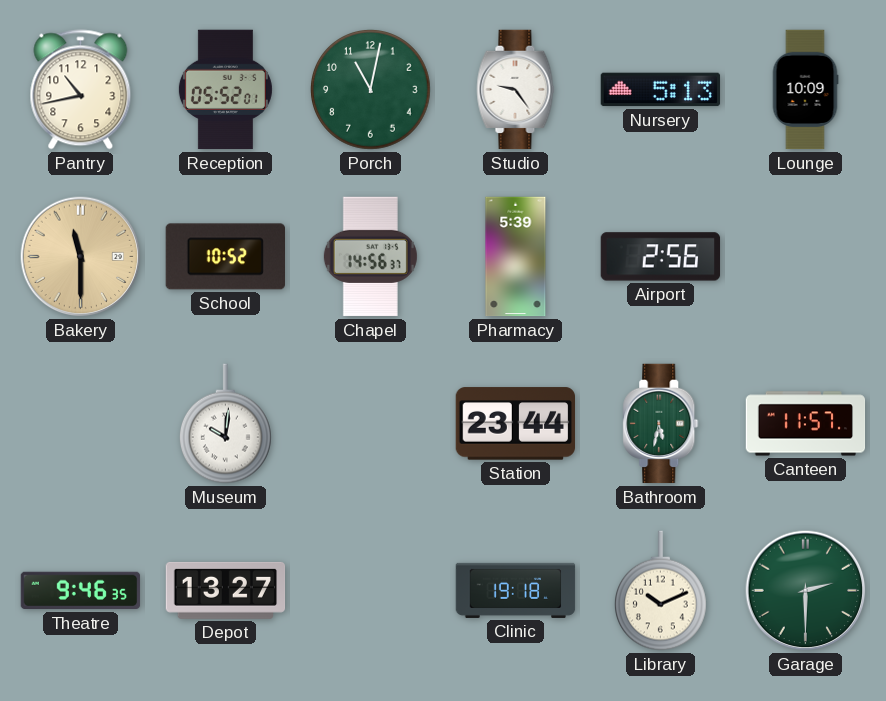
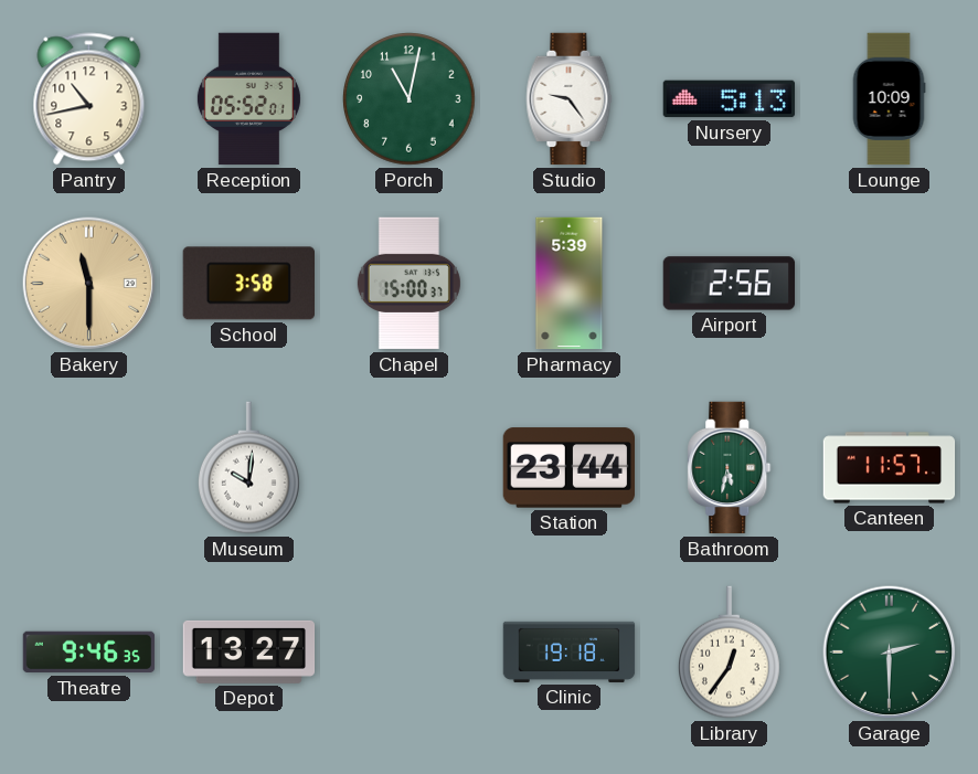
School: 10:52 -> 3:58
Chapel: 14:56 -> 15:00
Library: 10:11 -> 12:36
